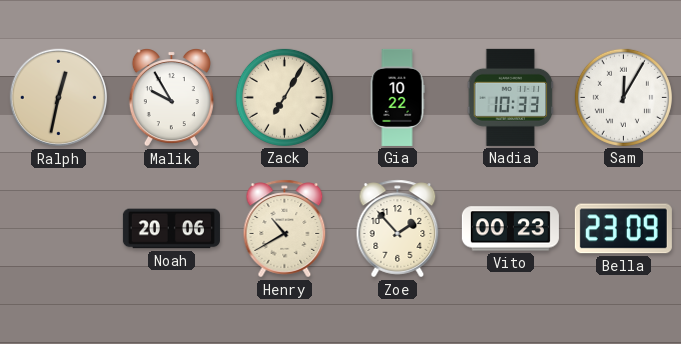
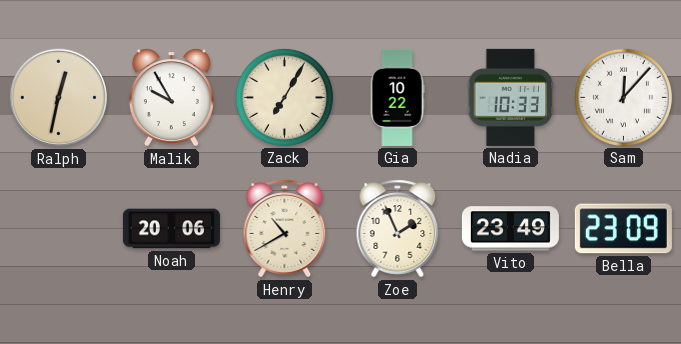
Sam: 12:05 -> 12:07
Zoe: 1:53 -> 1:56
Vito: 00:23 -> 23:49
